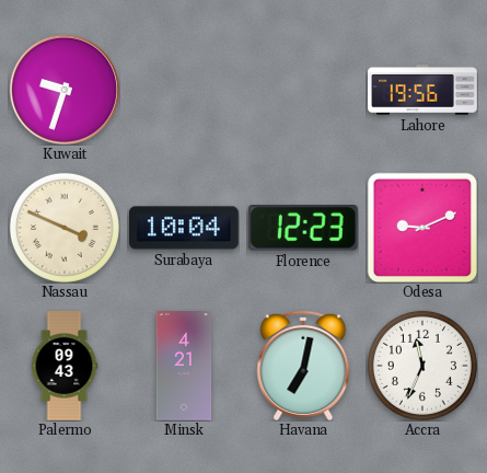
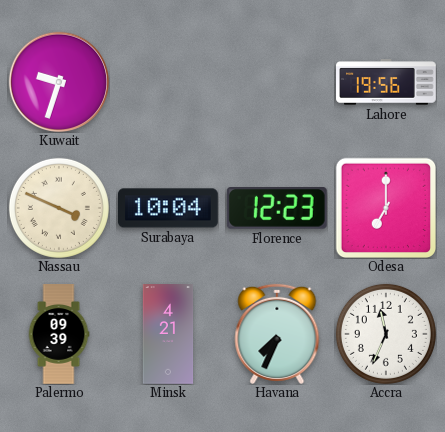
Odesa: 9:11 -> 7:00
Palermo: 09:43 -> 09:39
Havana: 7:02 -> 7:34
